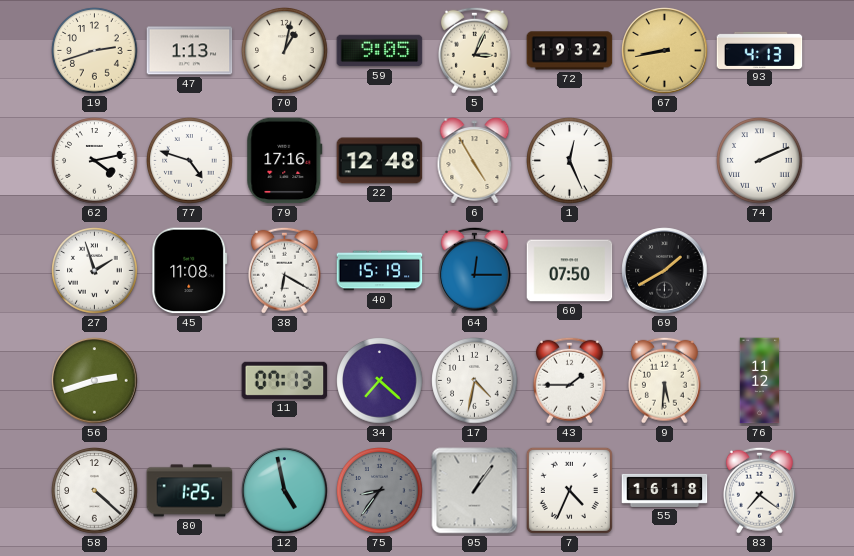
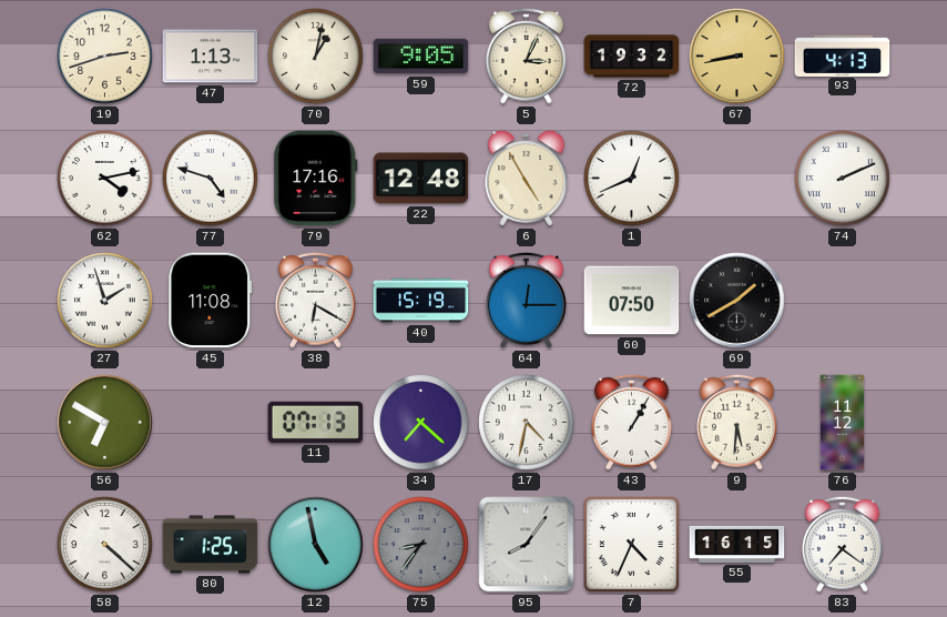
1: 12:26 -> 12:41
56: 2:42 -> 6:50
43: 1:45 -> 1:05
95: 1:06 -> 8:06
55: 16:18 -> 16:15
